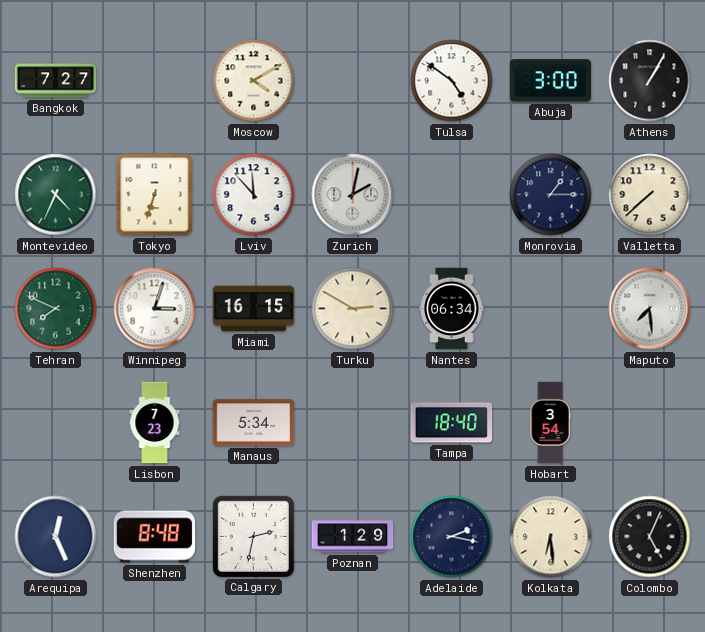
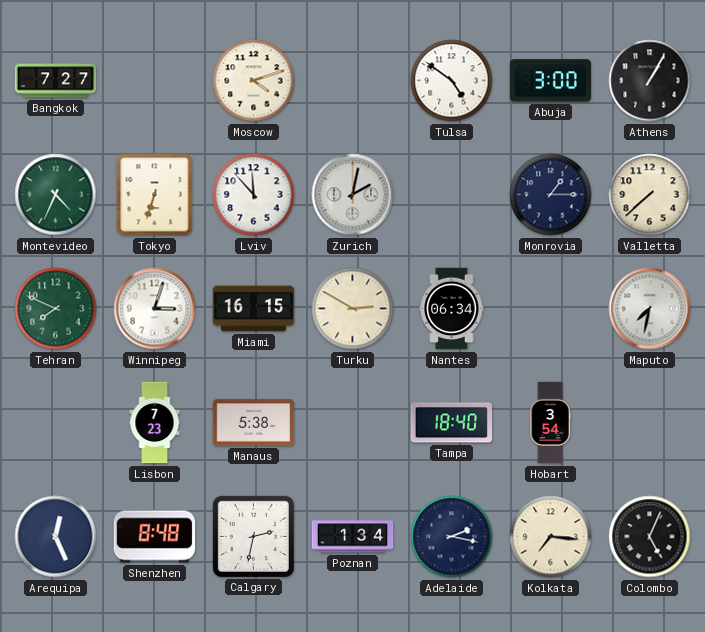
Moscow: 4:10 -> 4:12
Maputo: 7:29 -> 7:32
Manaus: 5:34 -> 5:38
Poznan: 1:29 -> 1:34
Kolkata: 6:29 -> 7:16
